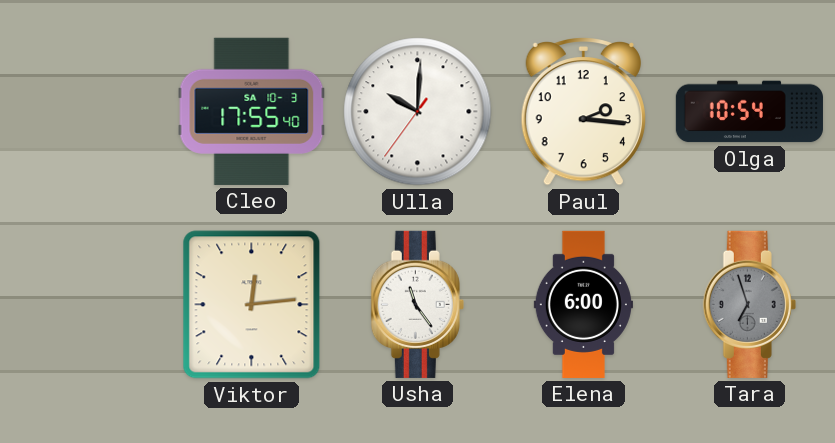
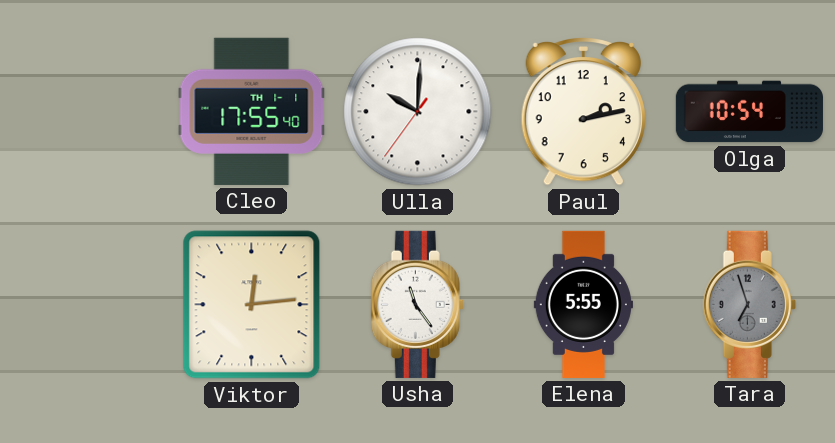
Cleo date: SA 10-3 -> TH 1-1
Paul: 2:16 -> 2:13
Elena: 6:00 -> 5:55
